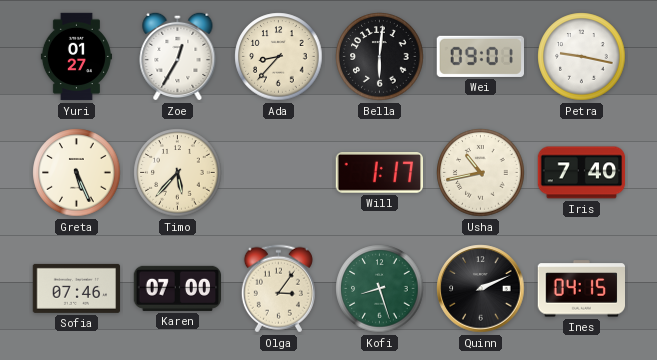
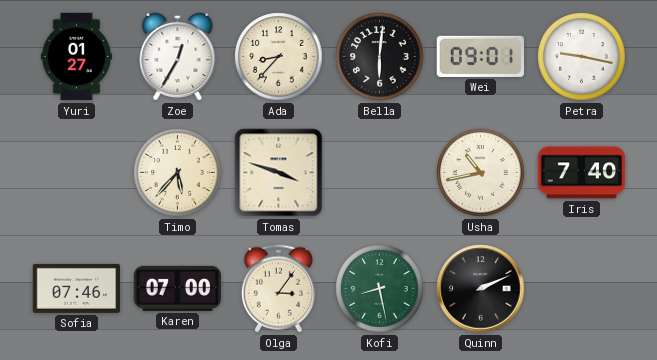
Greta: 5:26 -> none
Tomas: none -> 3:48
Will: 1:17 -> none
Kofi: 8:27 -> 8:28
Ines: 04:15 -> none
